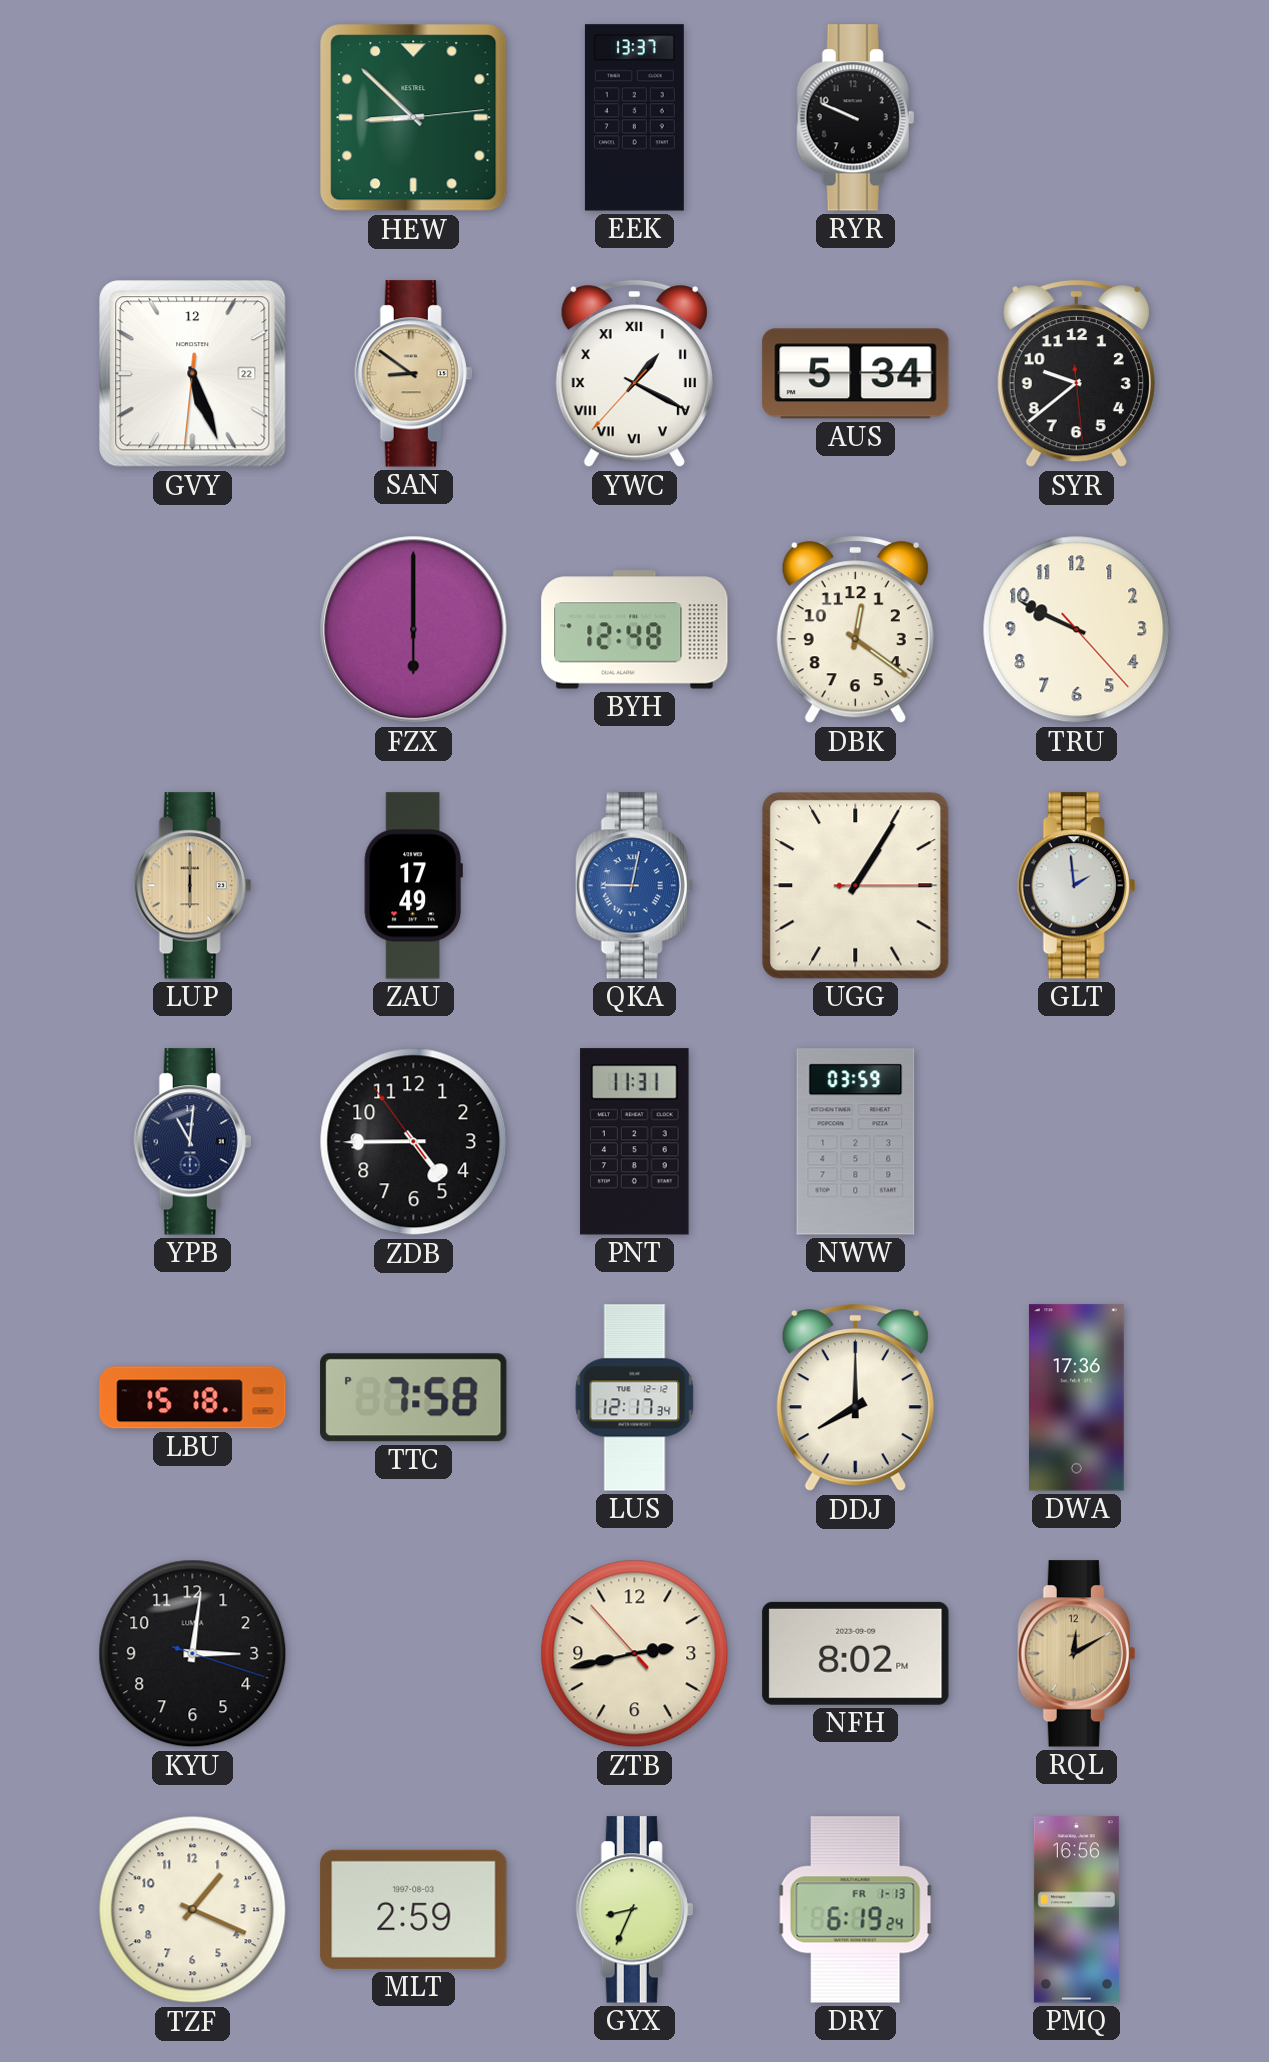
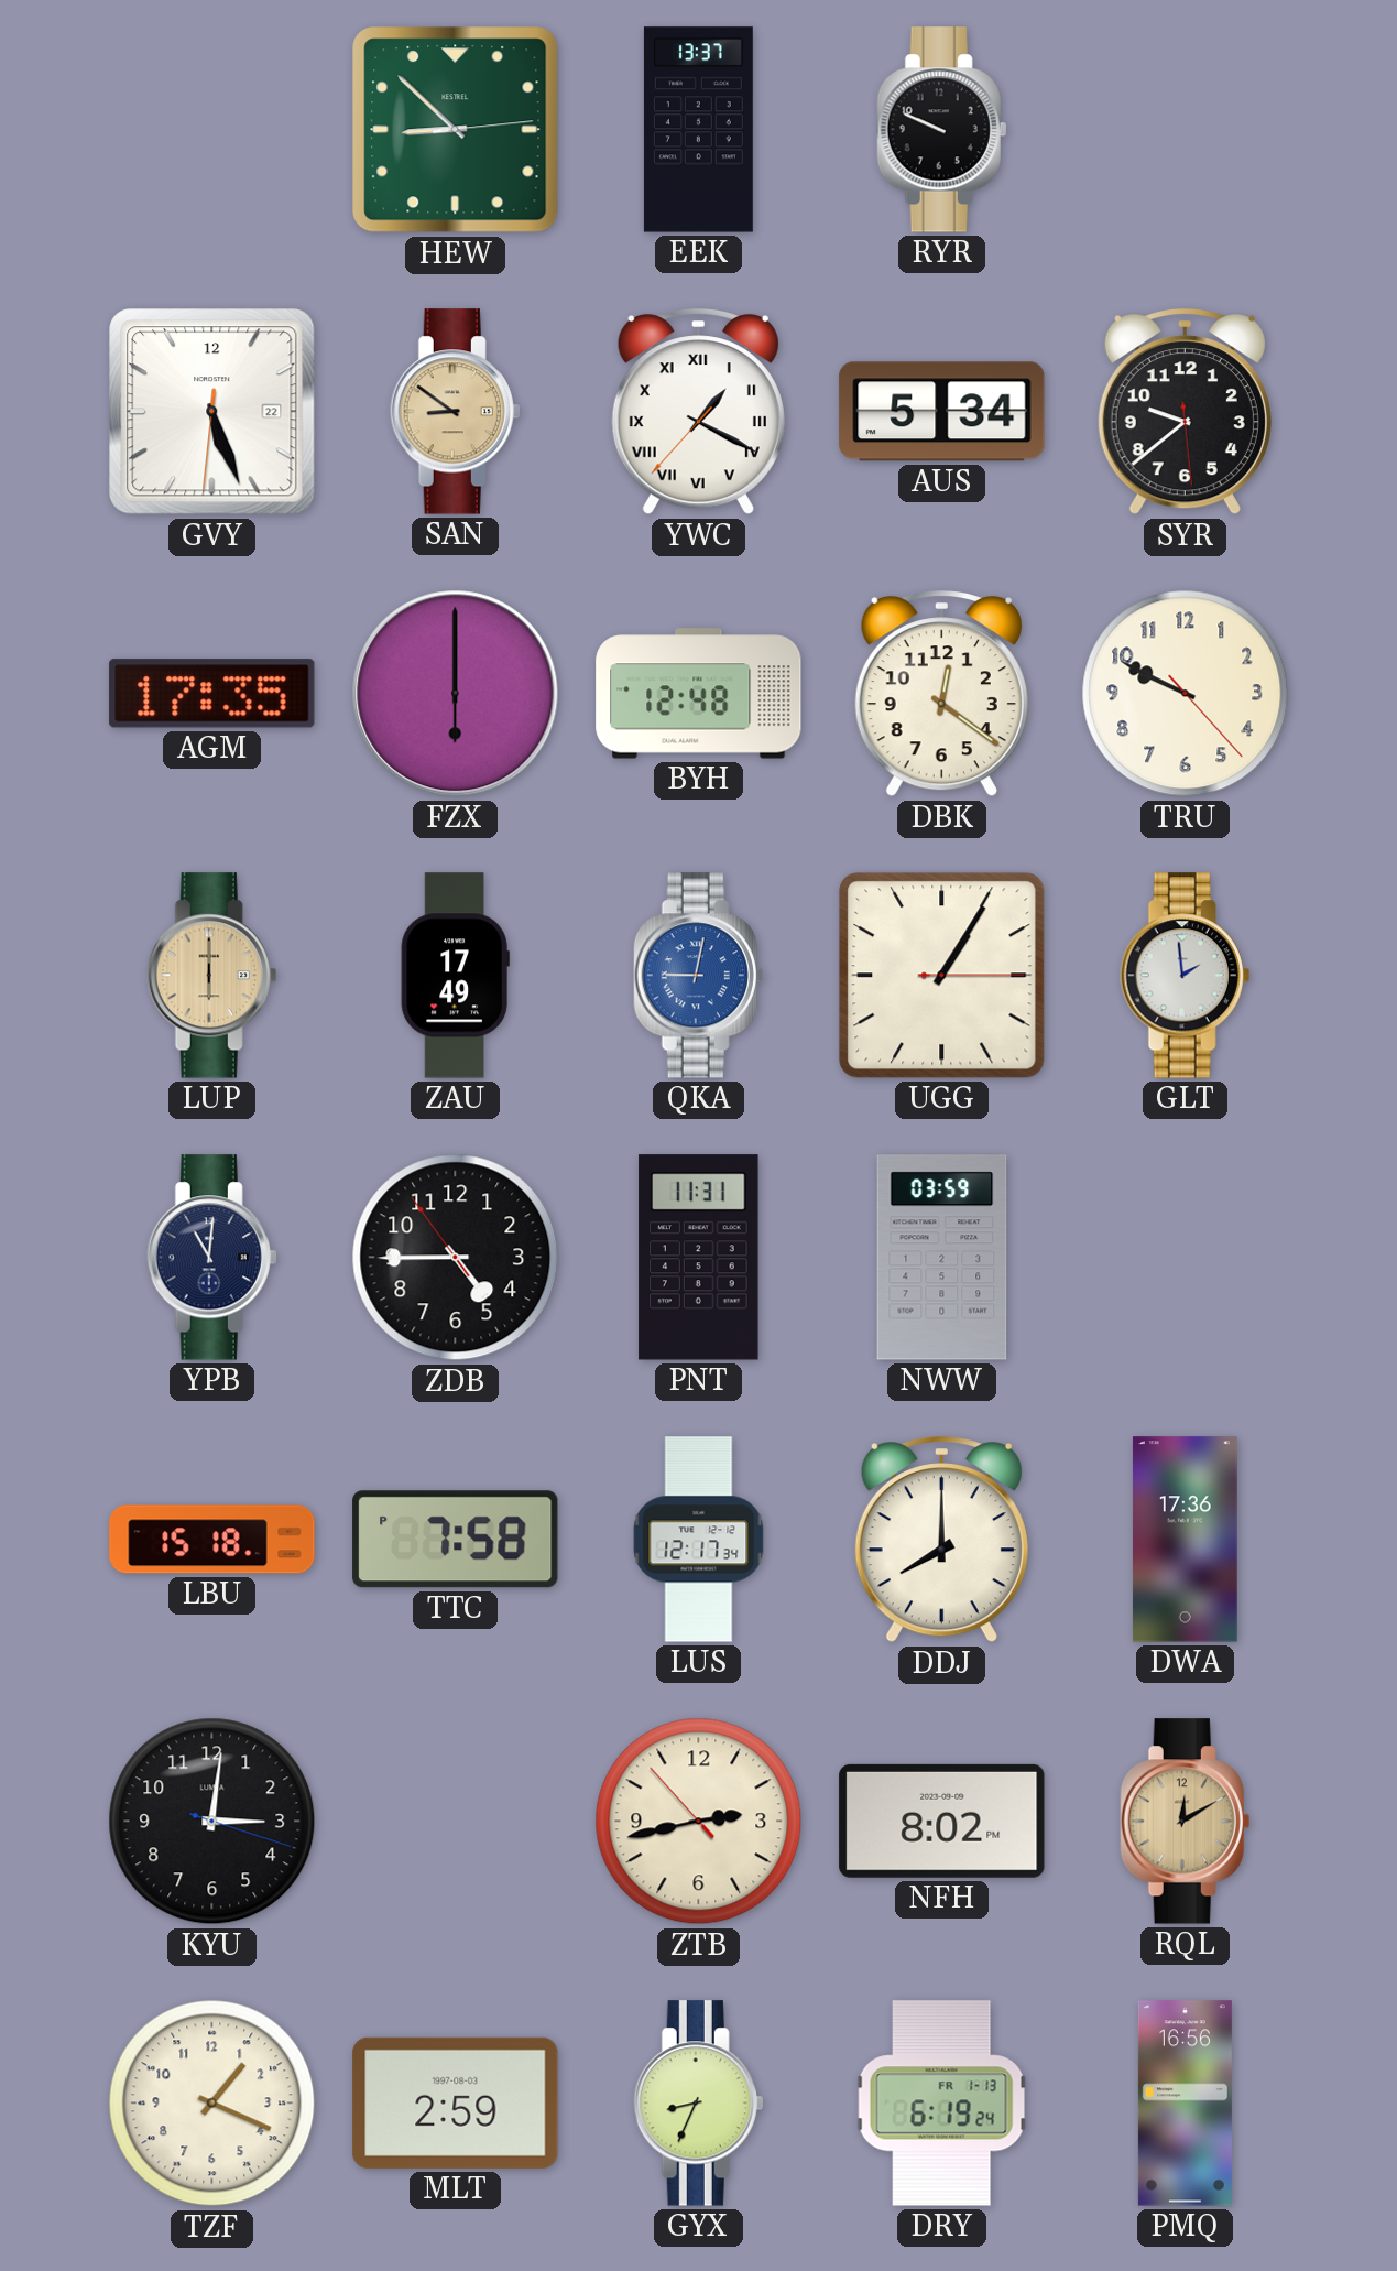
AGM: none -> 17:35
